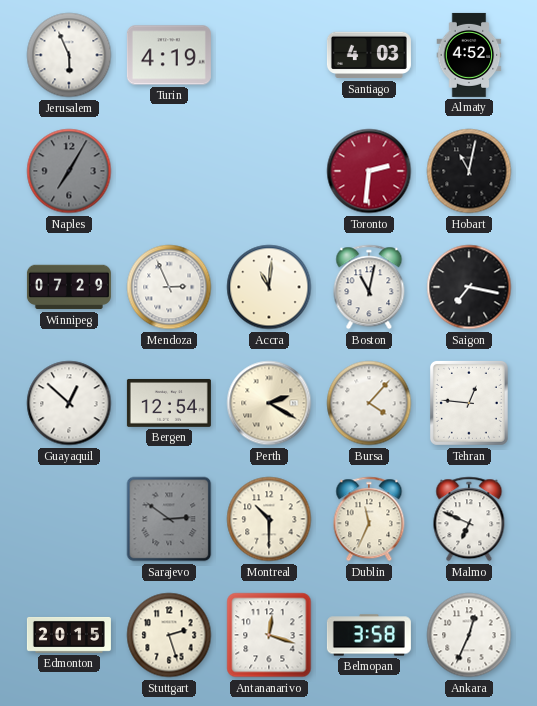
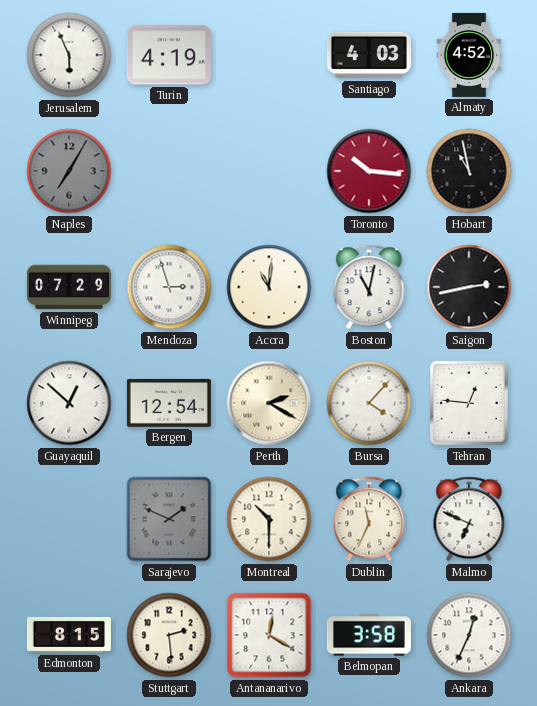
Toronto: 2:31 -> 10:16
Hobart: 11:02 -> 10:58
Mendoza: 2:56 -> 2:57
Saigon: 7:17 -> 2:43
Sarajevo: 2:51 -> 1:49
Edmonton: 20:15 -> 8:15
Stuttgart: 2:27 -> 2:29
Antananarivo: 12:18 -> 12:20
